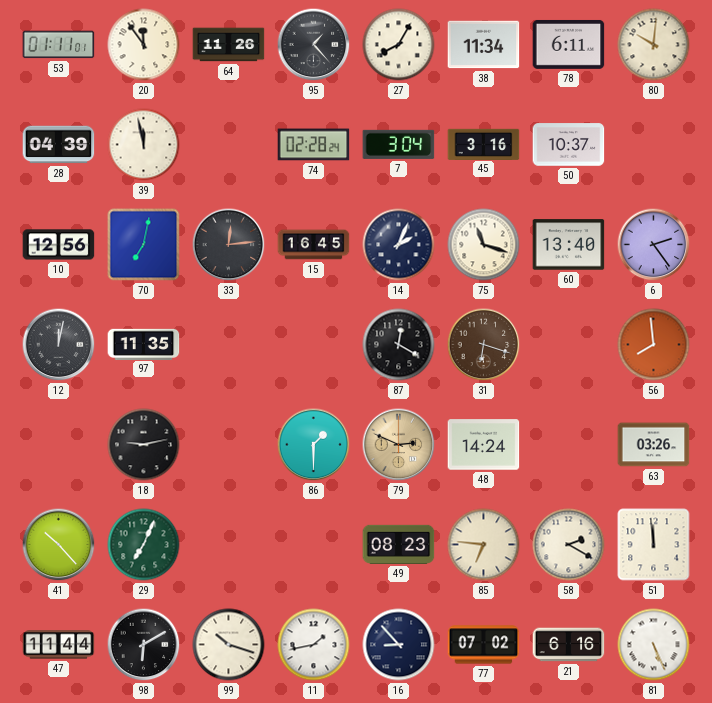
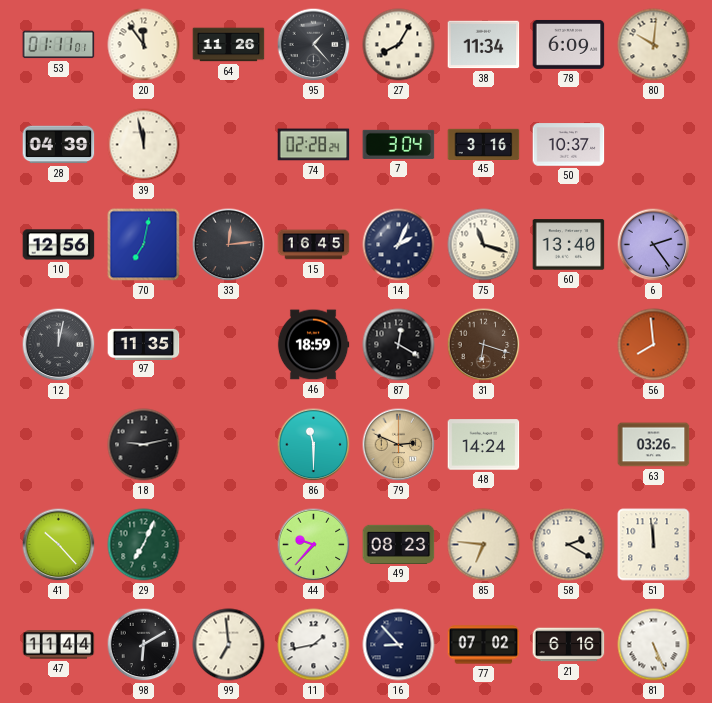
78: 6:11 -> 6:09
46: none -> 18:59
86: 1:30 -> 11:30
44: none -> 9:37
99: 10:18 -> 6:59
